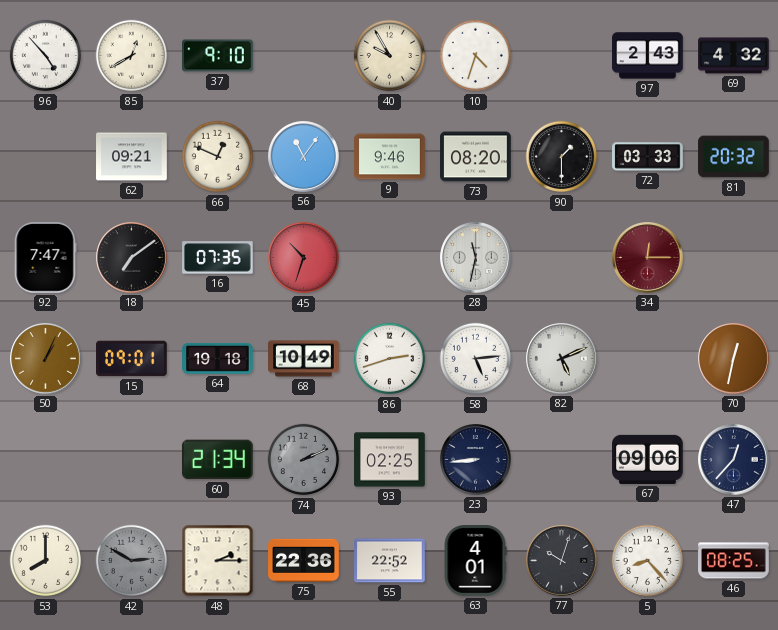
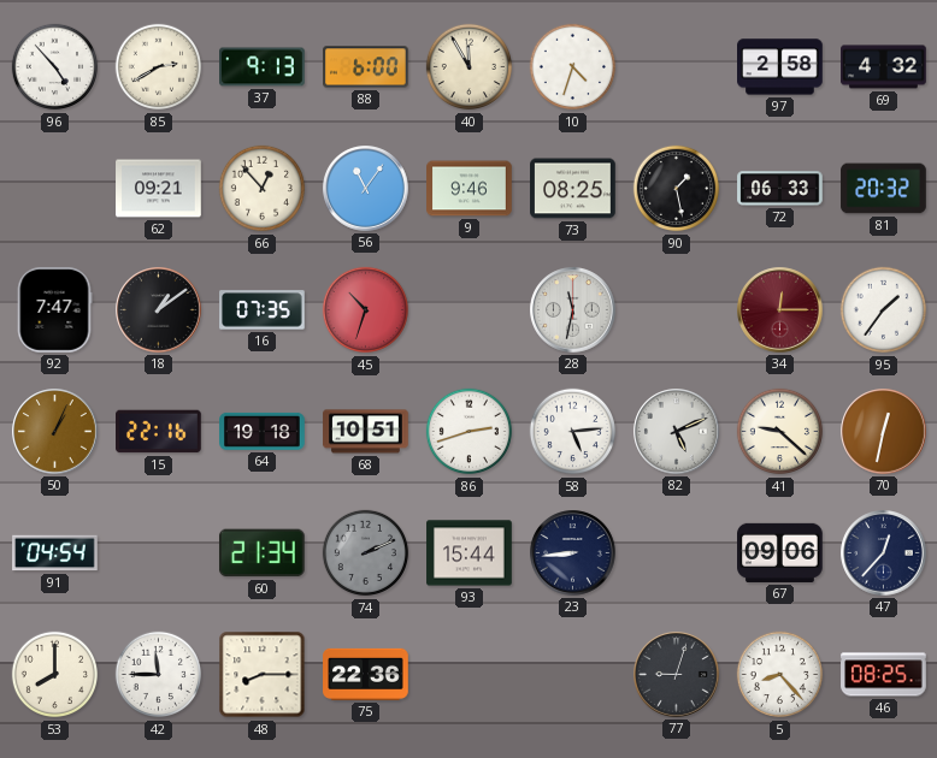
85: 12:40 -> 2:40
37: 9:10 -> 9:13
88: none -> 6:00
40: 9:55 -> 11:55
97: 2:43 -> 2:58
66: 12:49 -> 12:53
73: 08:20 -> 08:25
90: 1:30 -> 1:28
72: 03:33 -> 06:33
18: 7:09 -> 1:09
95: none -> 1:36
15: 09:01 -> 22:16
68: 10:49 -> 10:51
41: none -> 9:22
91: none -> 04:54
93: 02:25 -> 15:44
42: 2:50 -> 11:45
42 dial: grey -> white
48: 2:15 -> 8:15
55: 22:52 -> none
63: 4:01 -> none
77: 10:03 -> 9:03
